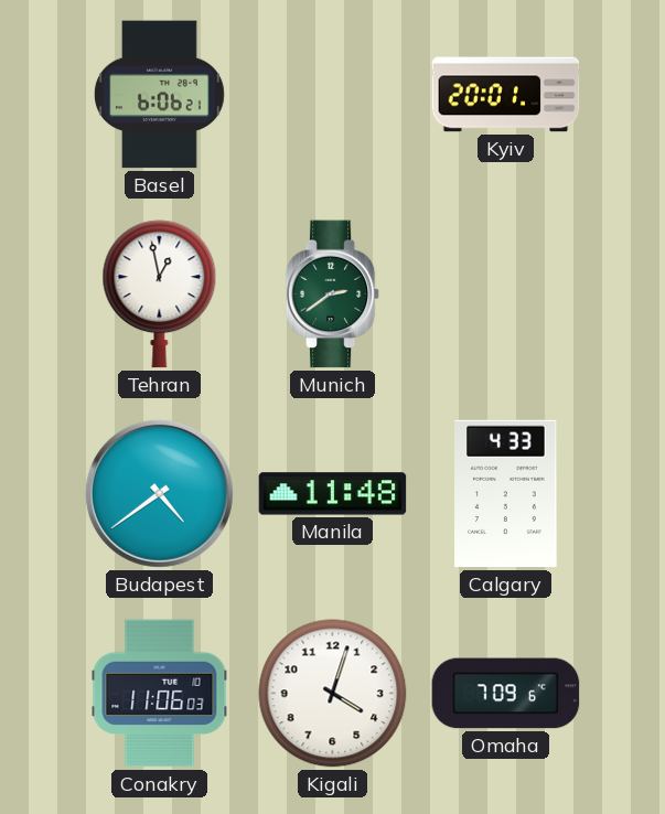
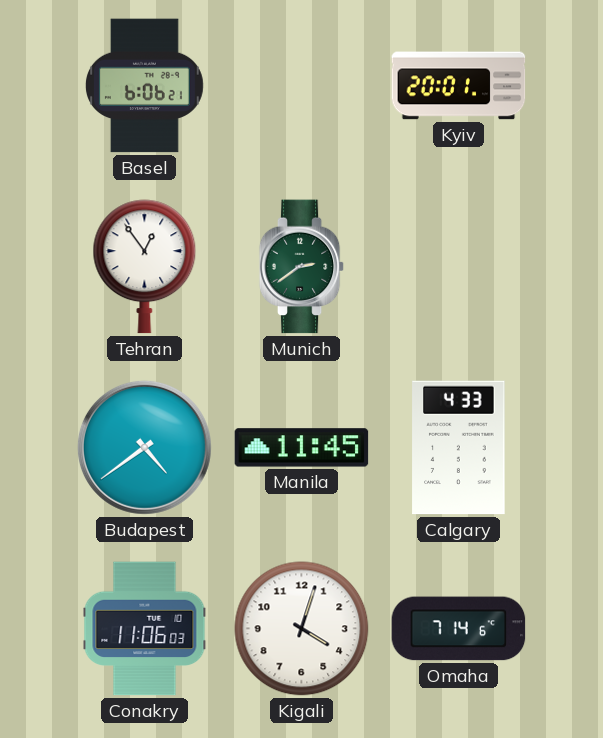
Tehran: 12:58 -> 12:54
Manila: 11:48 -> 11:45
Omaha: 7:09 -> 7:14
